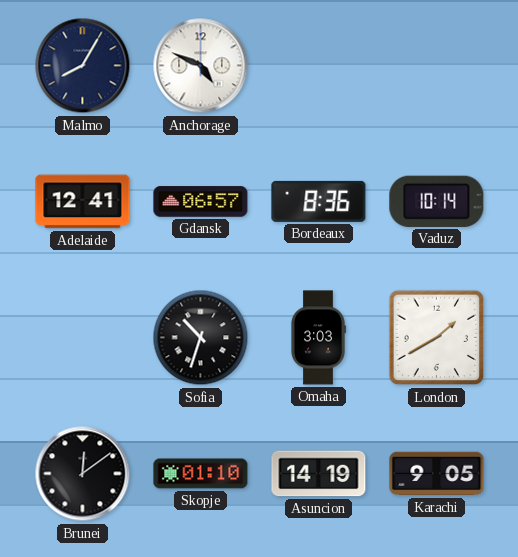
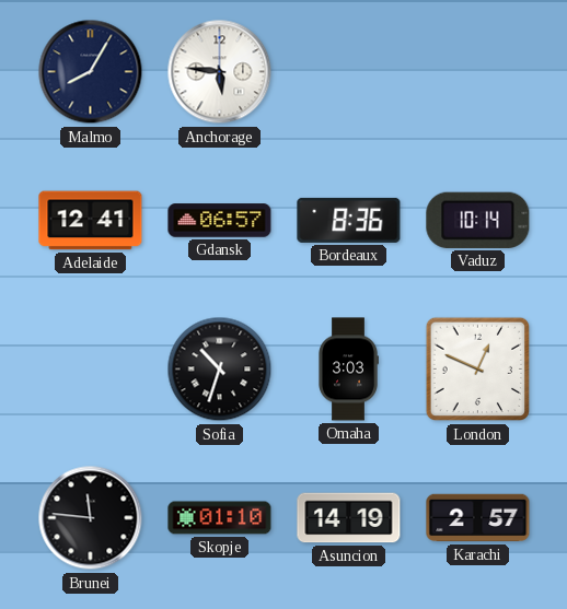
Anchorage: 4:49 -> 5:46
London: 1:40 -> 12:49
Brunei: 12:09 -> 11:46
Karachi: 9:05 -> 2:57
